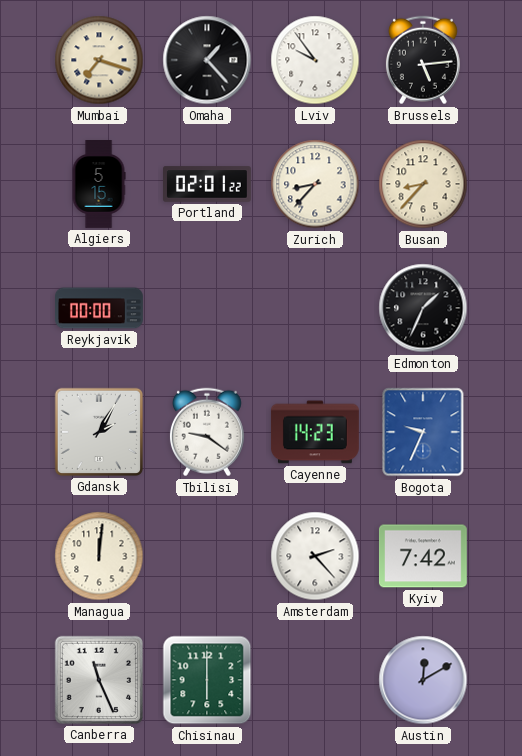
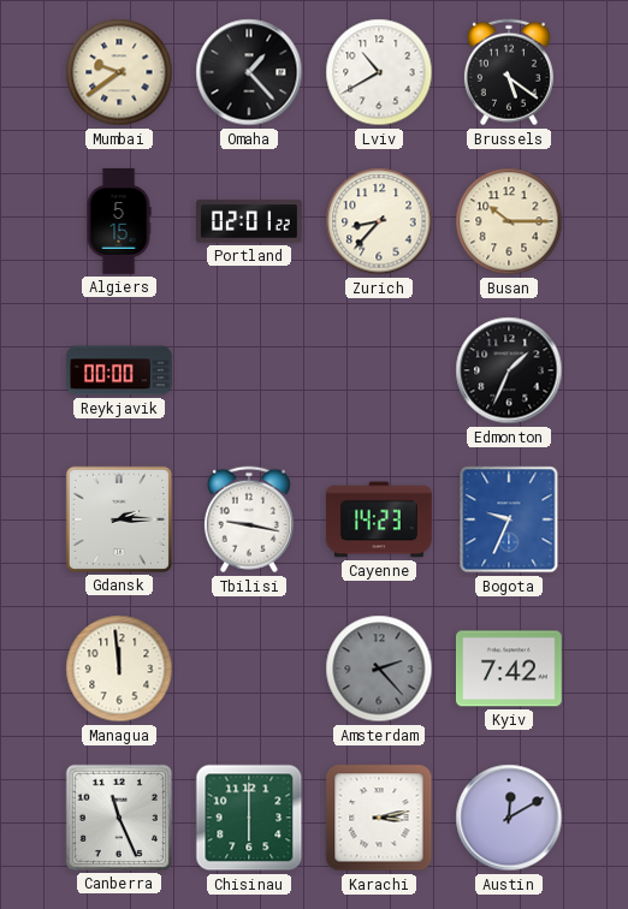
Mumbai: 7:18 -> 9:39
Lviv: 9:54 -> 10:40
Brussels: 5:14 -> 5:21
Busan: 8:37 -> 10:15
Gdansk: 2:05 -> 2:15
Tbilisi: 9:21 -> 9:17
Managua: 12:01 -> 11:59
Amsterdam dial: white -> grey
Karachi: none -> 3:13
